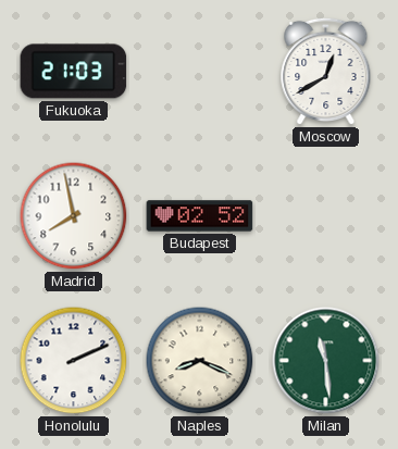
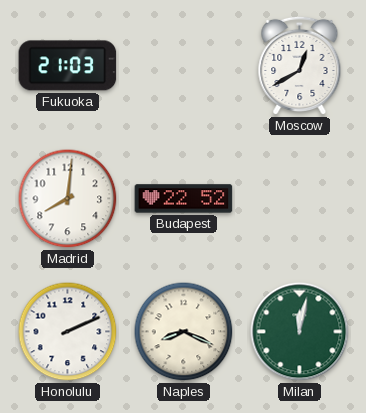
Madrid: 7:58 -> 8:01
Budapest: 02:52 -> 22:52
Milan: 11:29 -> 12:02
